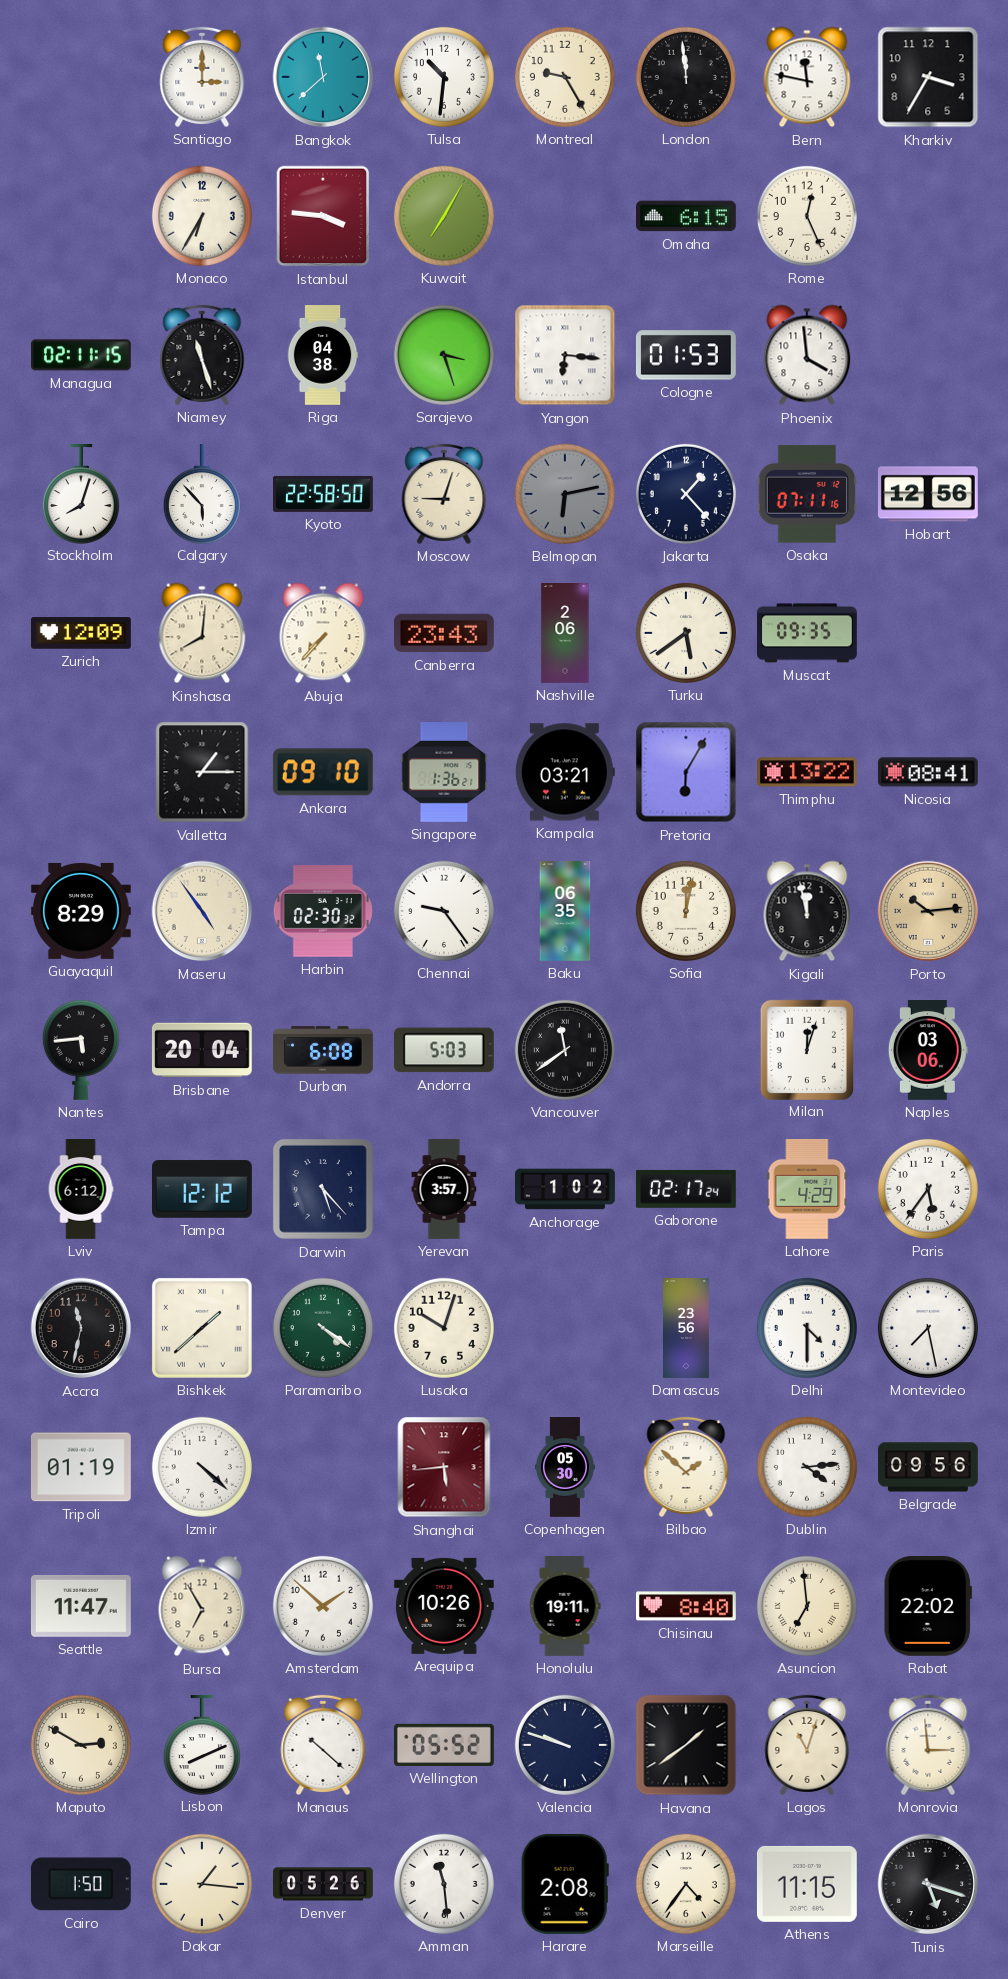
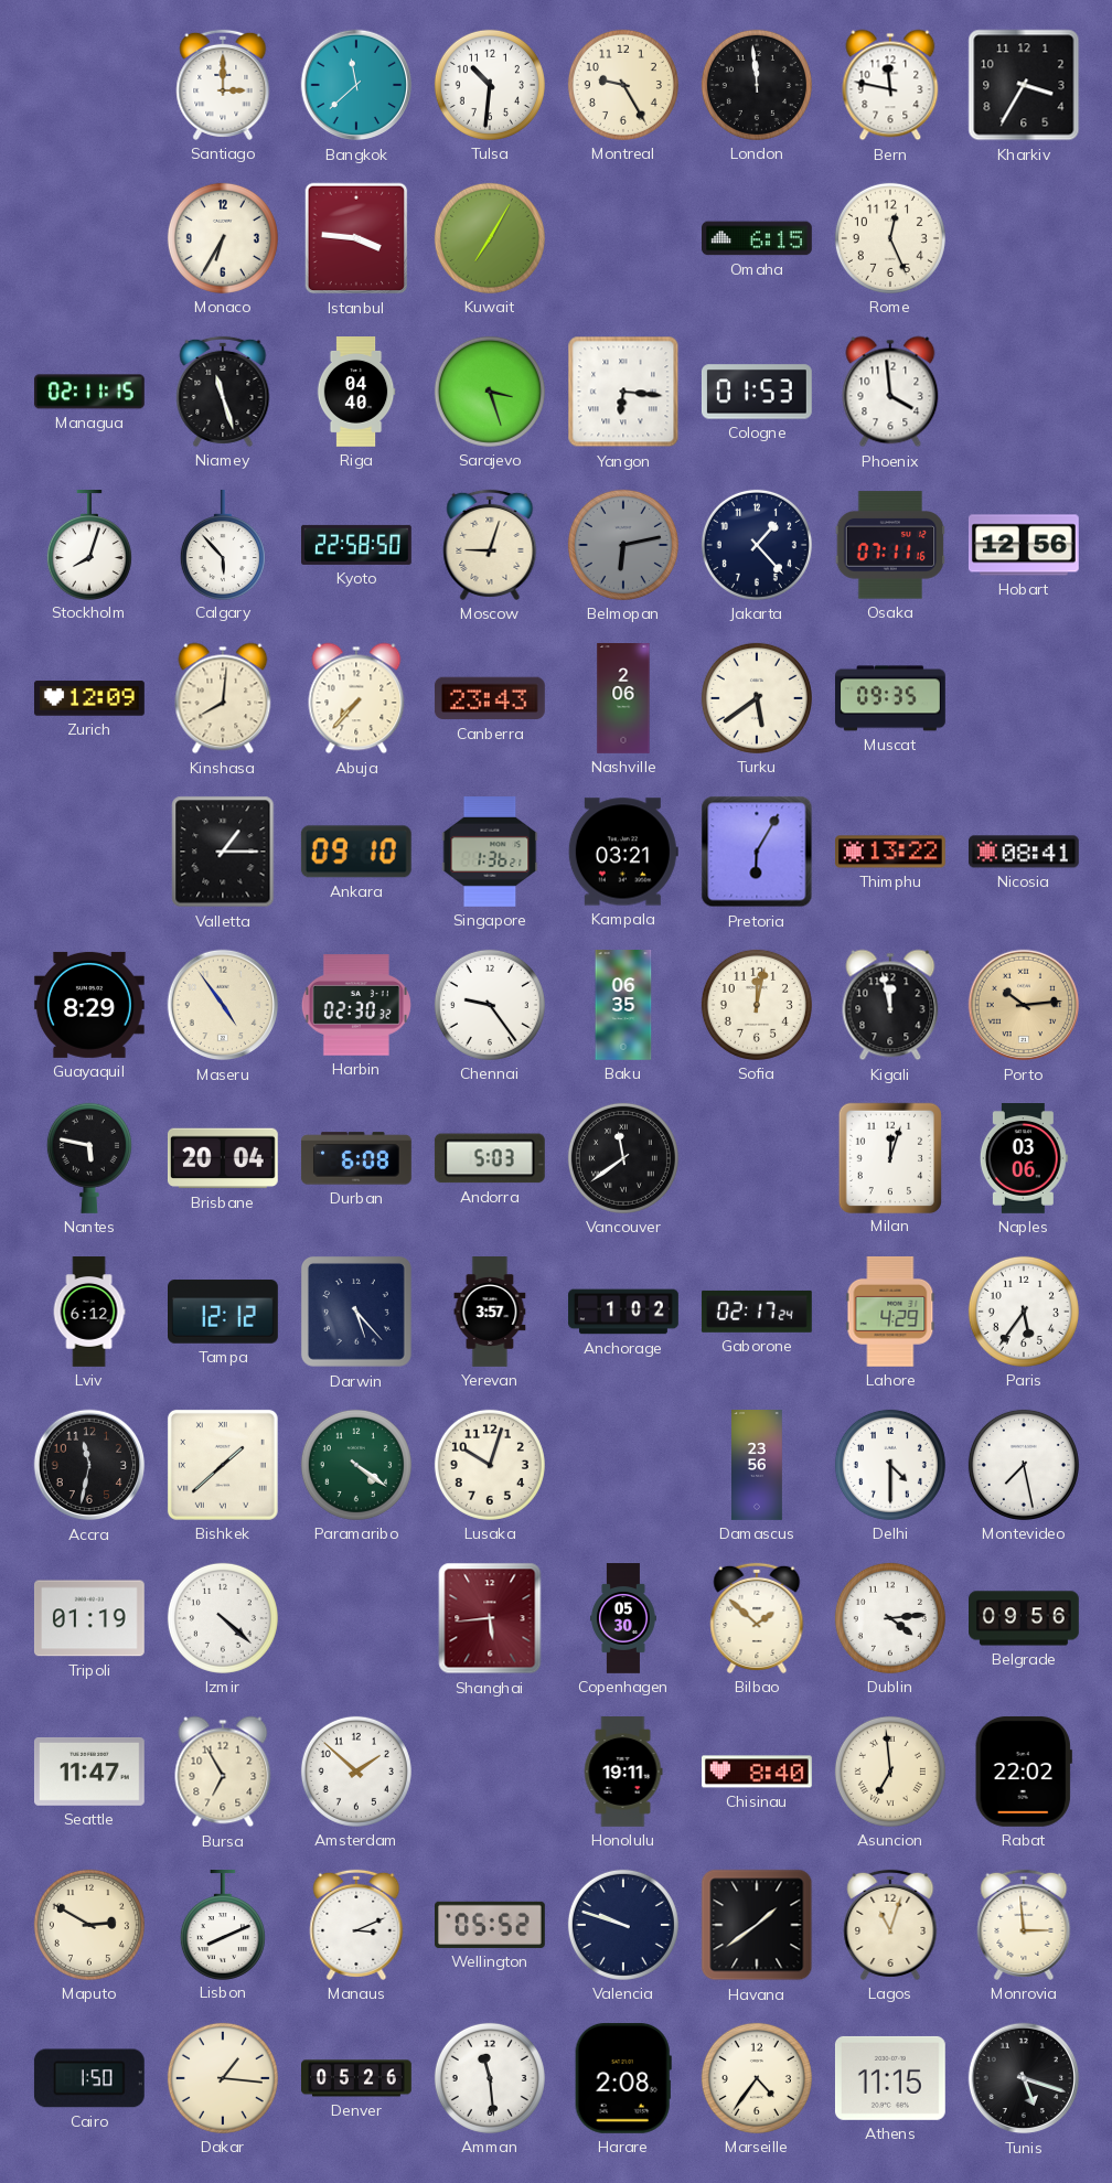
Riga: 04:38 -> 04:40
Nantes: 5:44 -> 5:47
Arequipa: 10:26 -> none
Manaus: 10:22 -> 3:11
